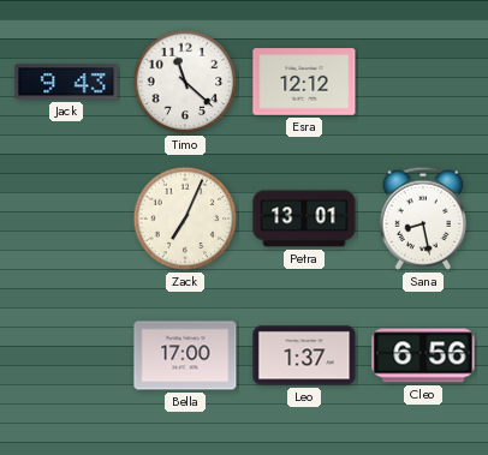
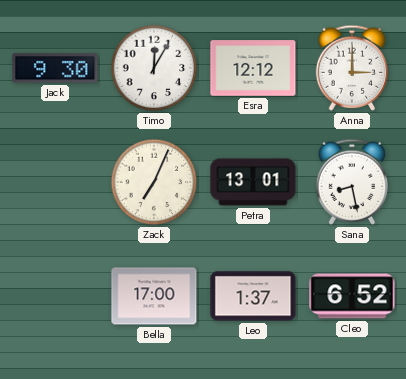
Jack: 9:43 -> 9:30
Timo: 11:22 -> 12:05
Anna: none -> 3:00
Cleo: 6:56 -> 6:52
